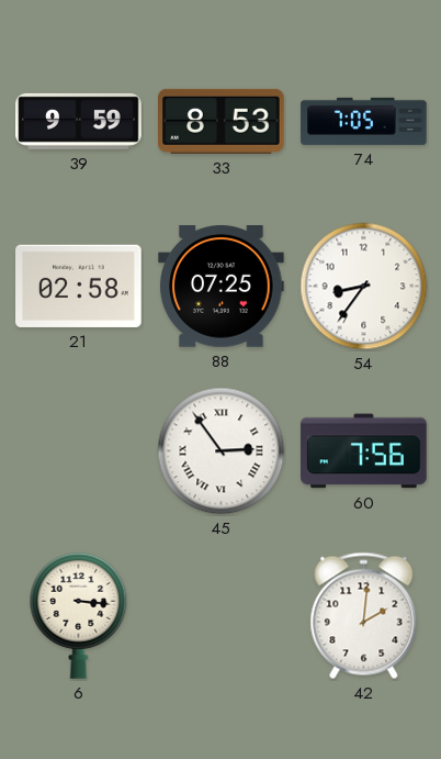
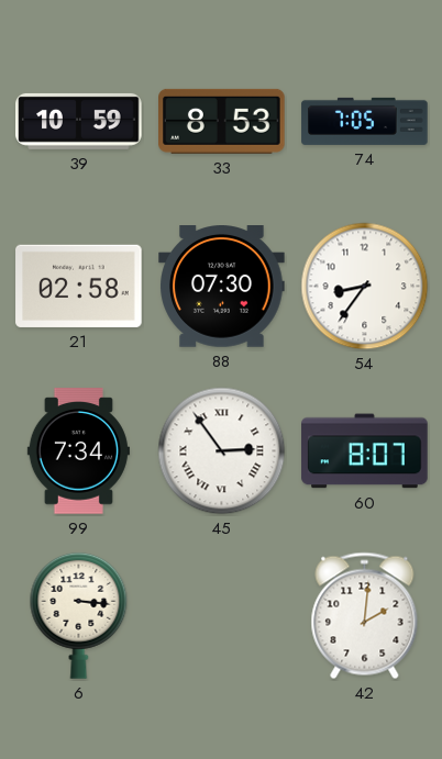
39: 9:59 -> 10:59
88: 07:25 -> 07:30
99: none -> 7:34
60: 7:56 -> 8:07
